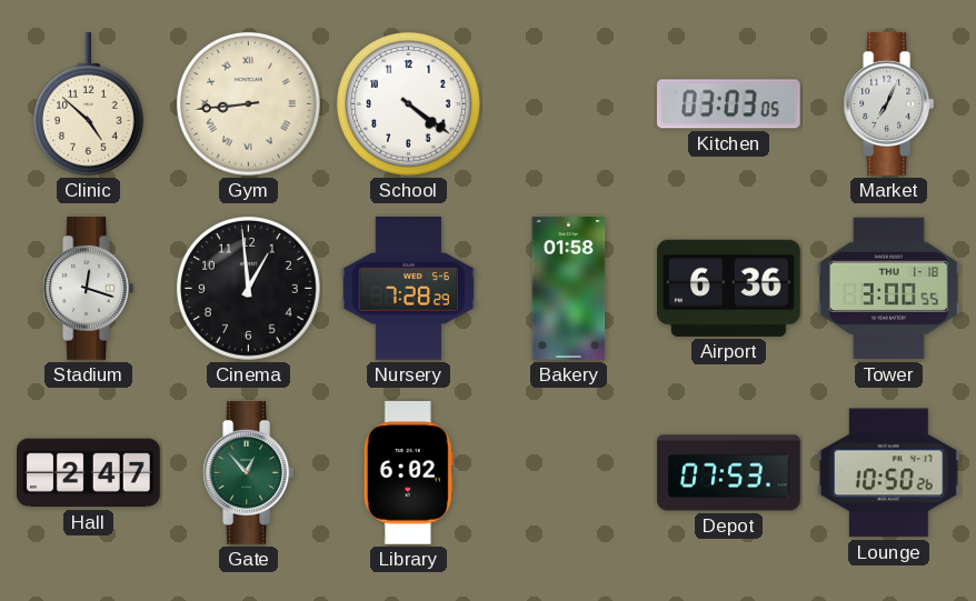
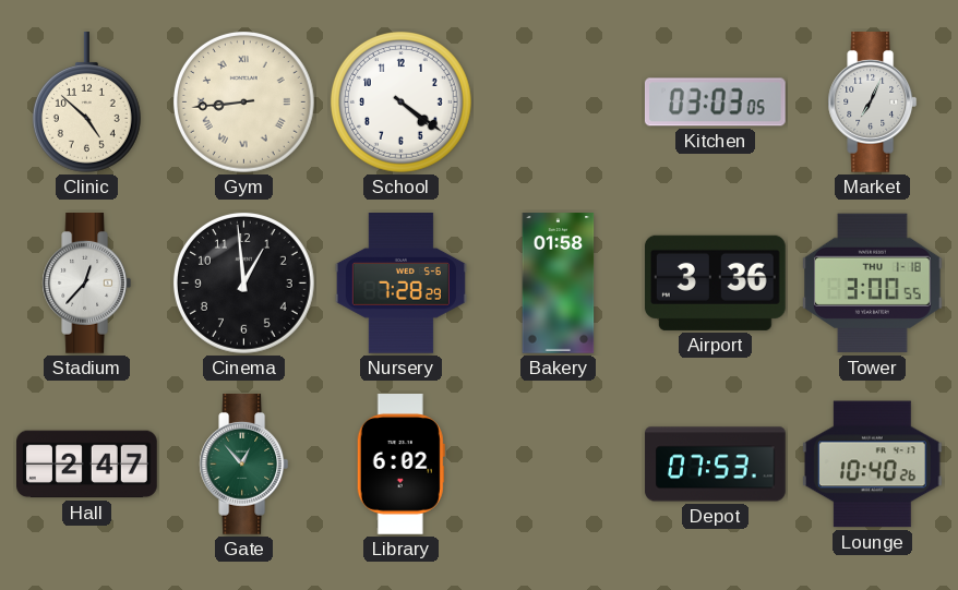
Stadium: 12:18 -> 12:37
Airport: 6:36 -> 3:36
Lounge: 10:50 -> 10:40
